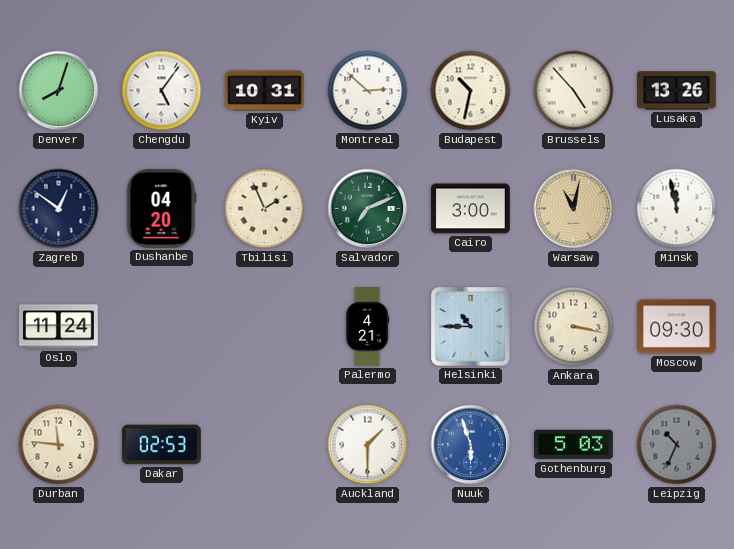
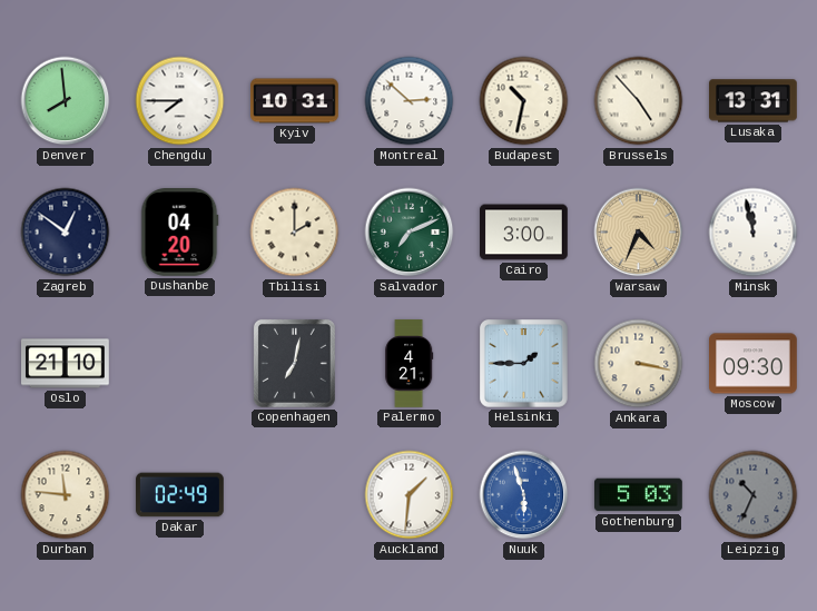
Denver: 8:03 -> 7:59
Chengdu: 5:06 -> 7:45
Lusaka: 13:26 -> 13:31
Tbilisi: 1:56 -> 2:00
Warsaw: 11:02 -> 4:34
Oslo: 11:24 -> 21:10
Copenhagen: none -> 7:02
Helsinki: 10:45 -> 1:45
Dakar: 02:53 -> 02:49
Auckland: 1:30 -> 1:31
